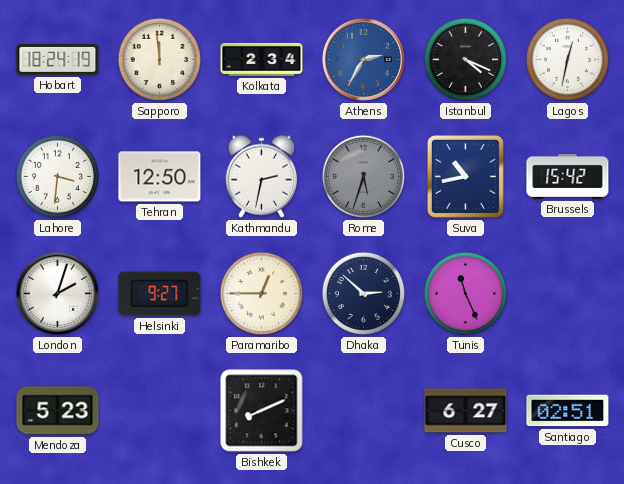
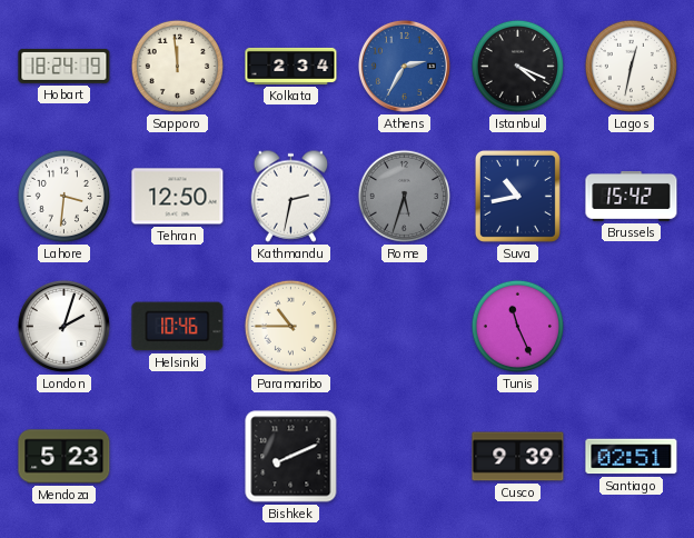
Helsinki: 9:27 -> 10:46
Paramaribo: 12:45 -> 10:45
Dhaka: 2:52 -> none
Cusco: 6:27 -> 9:39
